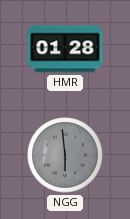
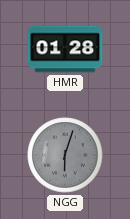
NGG: 5:59 -> 6:03
